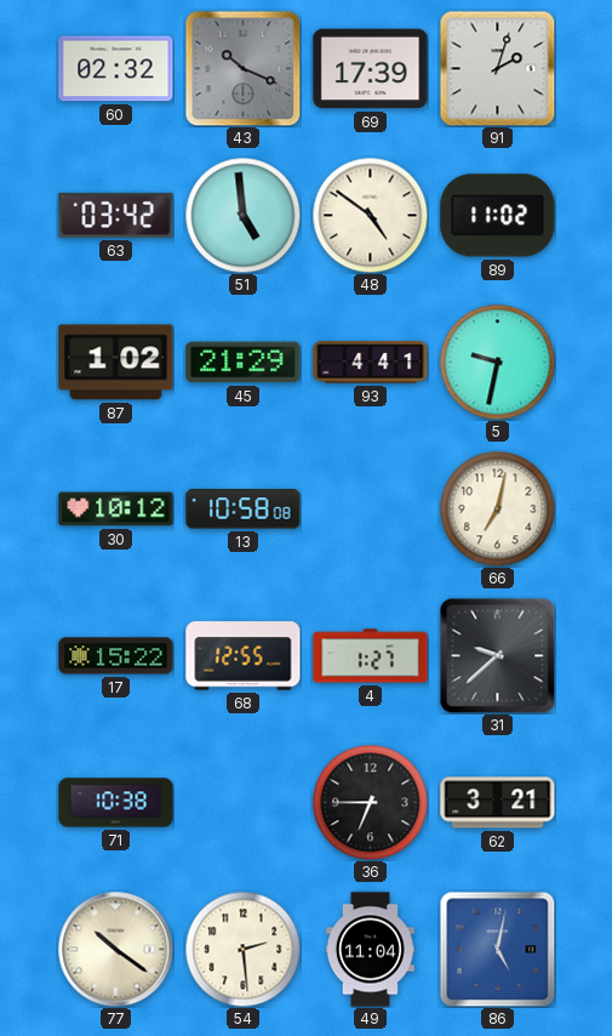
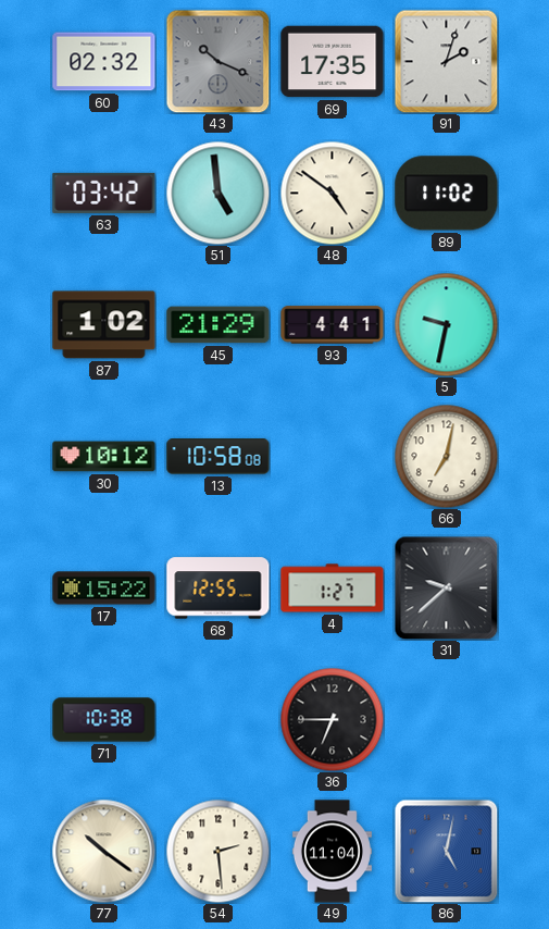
69: 17:39 -> 17:35
62: 3:21 -> none
